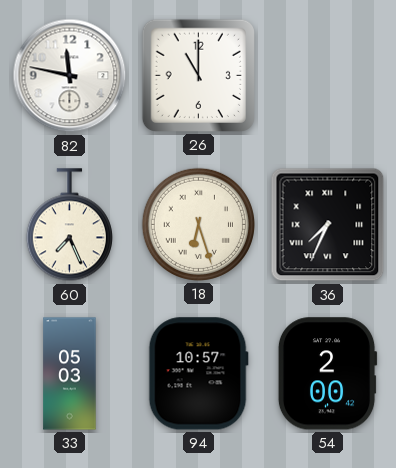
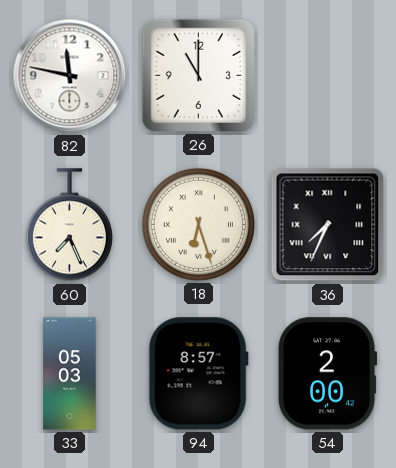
94: 10:57 -> 8:57
